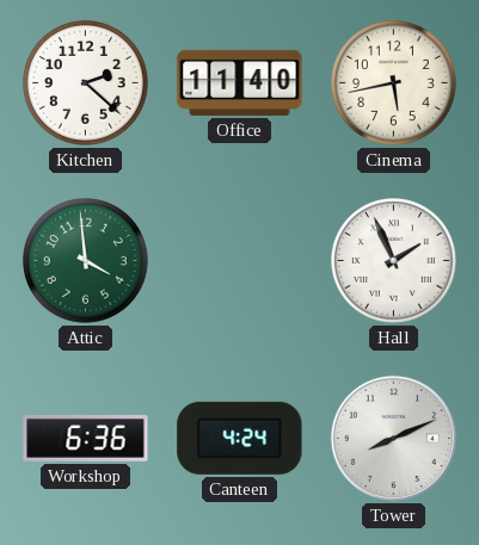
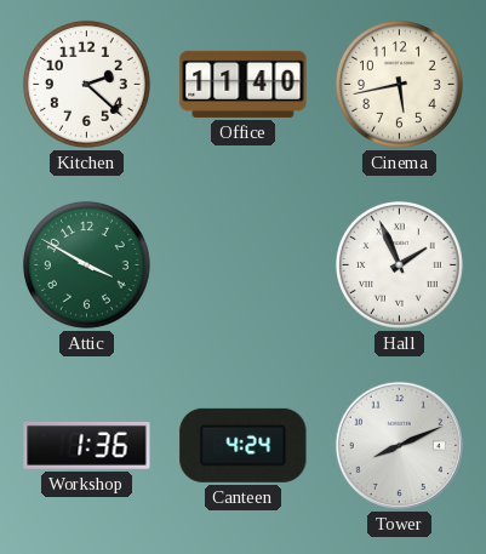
Attic: 3:59 -> 3:50
Workshop: 6:36 -> 1:36
